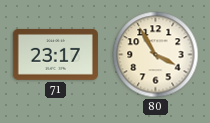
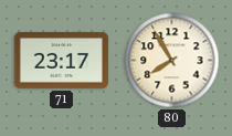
80: 3:55 -> 7:55
